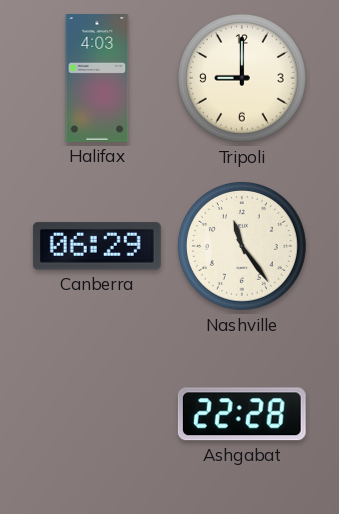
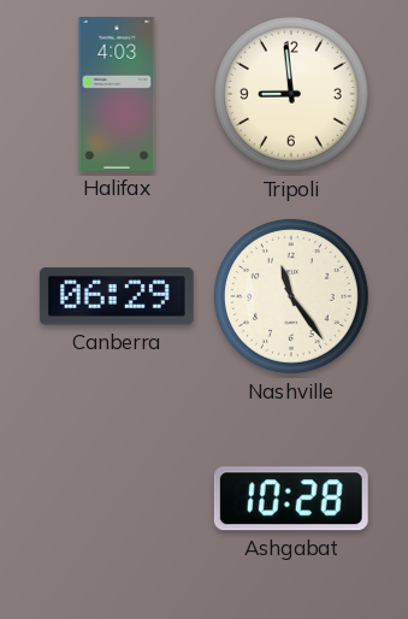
Tripoli: 9:00 -> 8:59
Ashgabat: 22:28 -> 10:28
